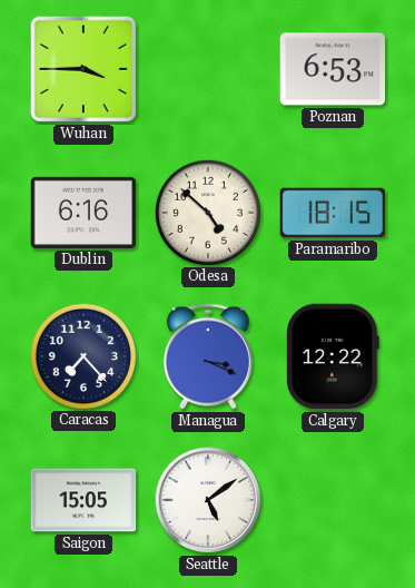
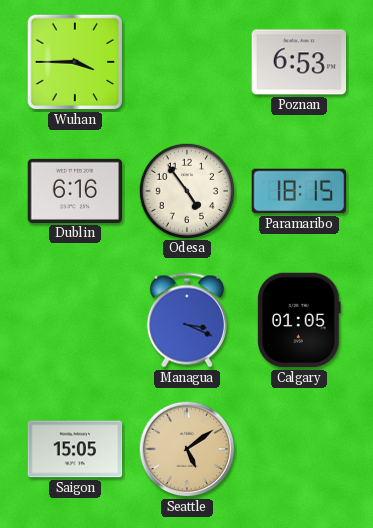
Odesa: 4:52 -> 4:54
Caracas: 7:23 -> none
Calgary: 12:22 -> 01:05
Seattle dial: white -> champagne
